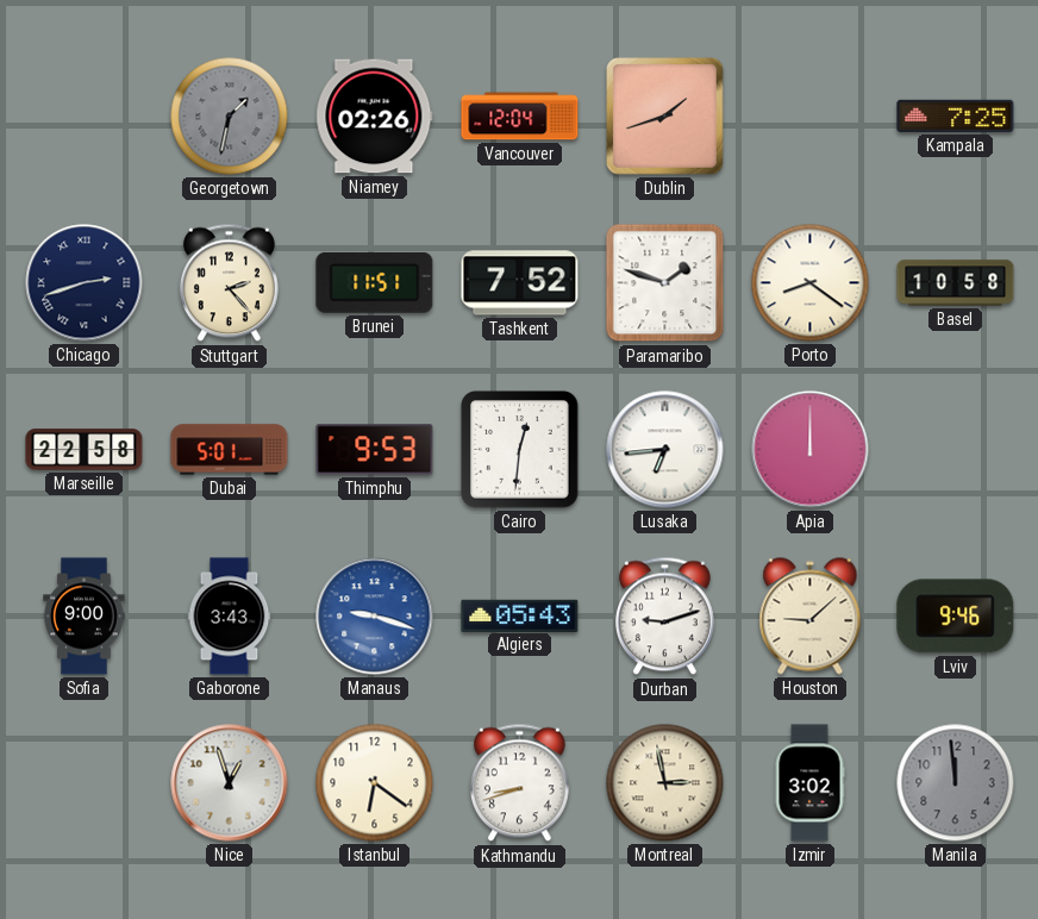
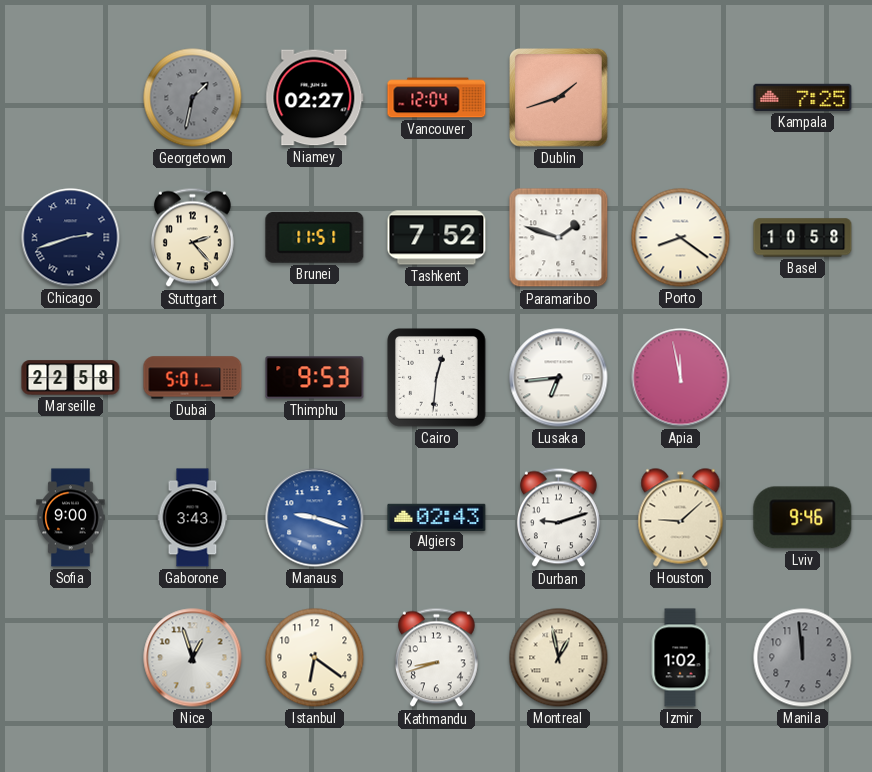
Niamey: 02:26 -> 02:27
Apia: 12:00 -> 11:58
Algiers: 05:43 -> 02:43
Montreal: 2:58 -> 12:58
Izmir: 3:02 -> 1:02
